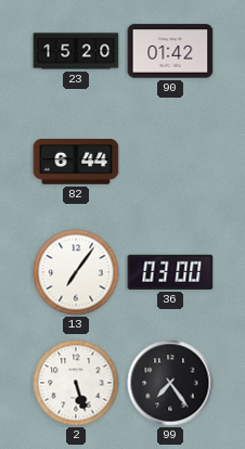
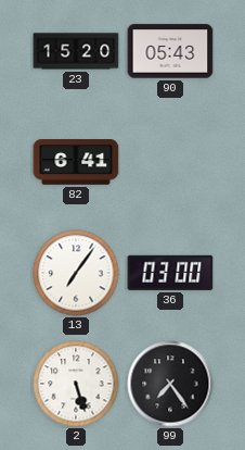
90: 01:42 -> 05:43
82: 6:44 -> 6:41
